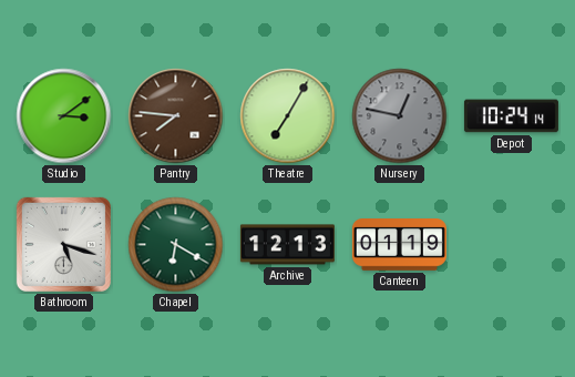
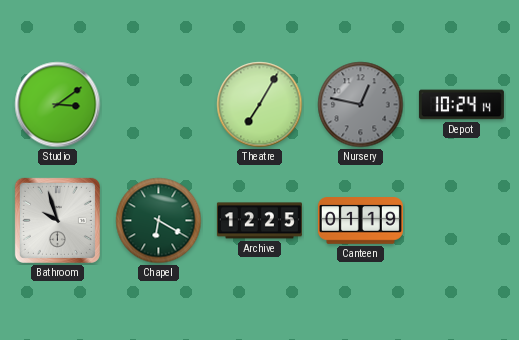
Pantry: 7:46 -> none
Bathroom: 5:18 -> 9:57
Archive: 12:13 -> 12:25
